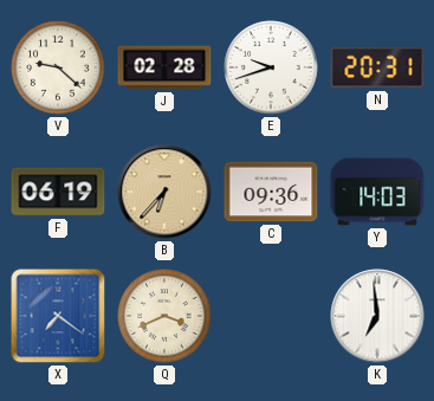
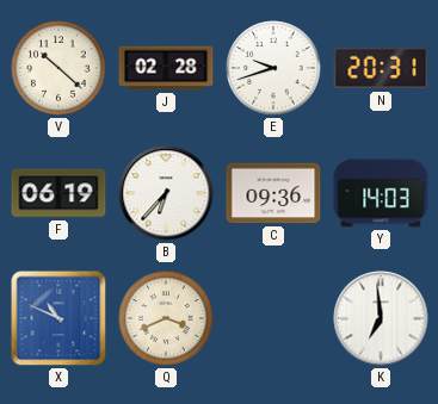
V: 9:22 -> 10:22
B dial: champagne -> white
X: 7:21 -> 10:49
